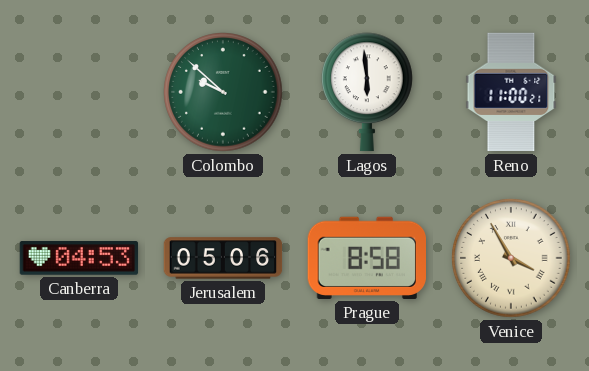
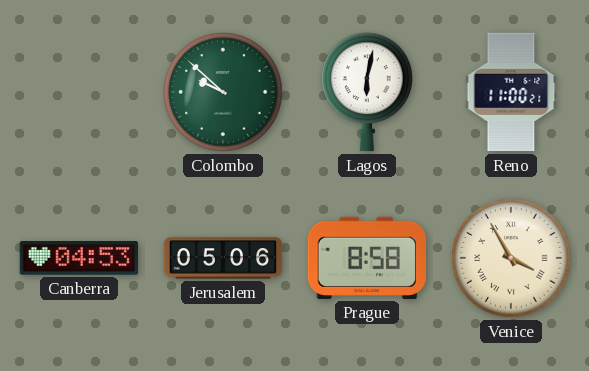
Lagos: 5:59 -> 6:02
